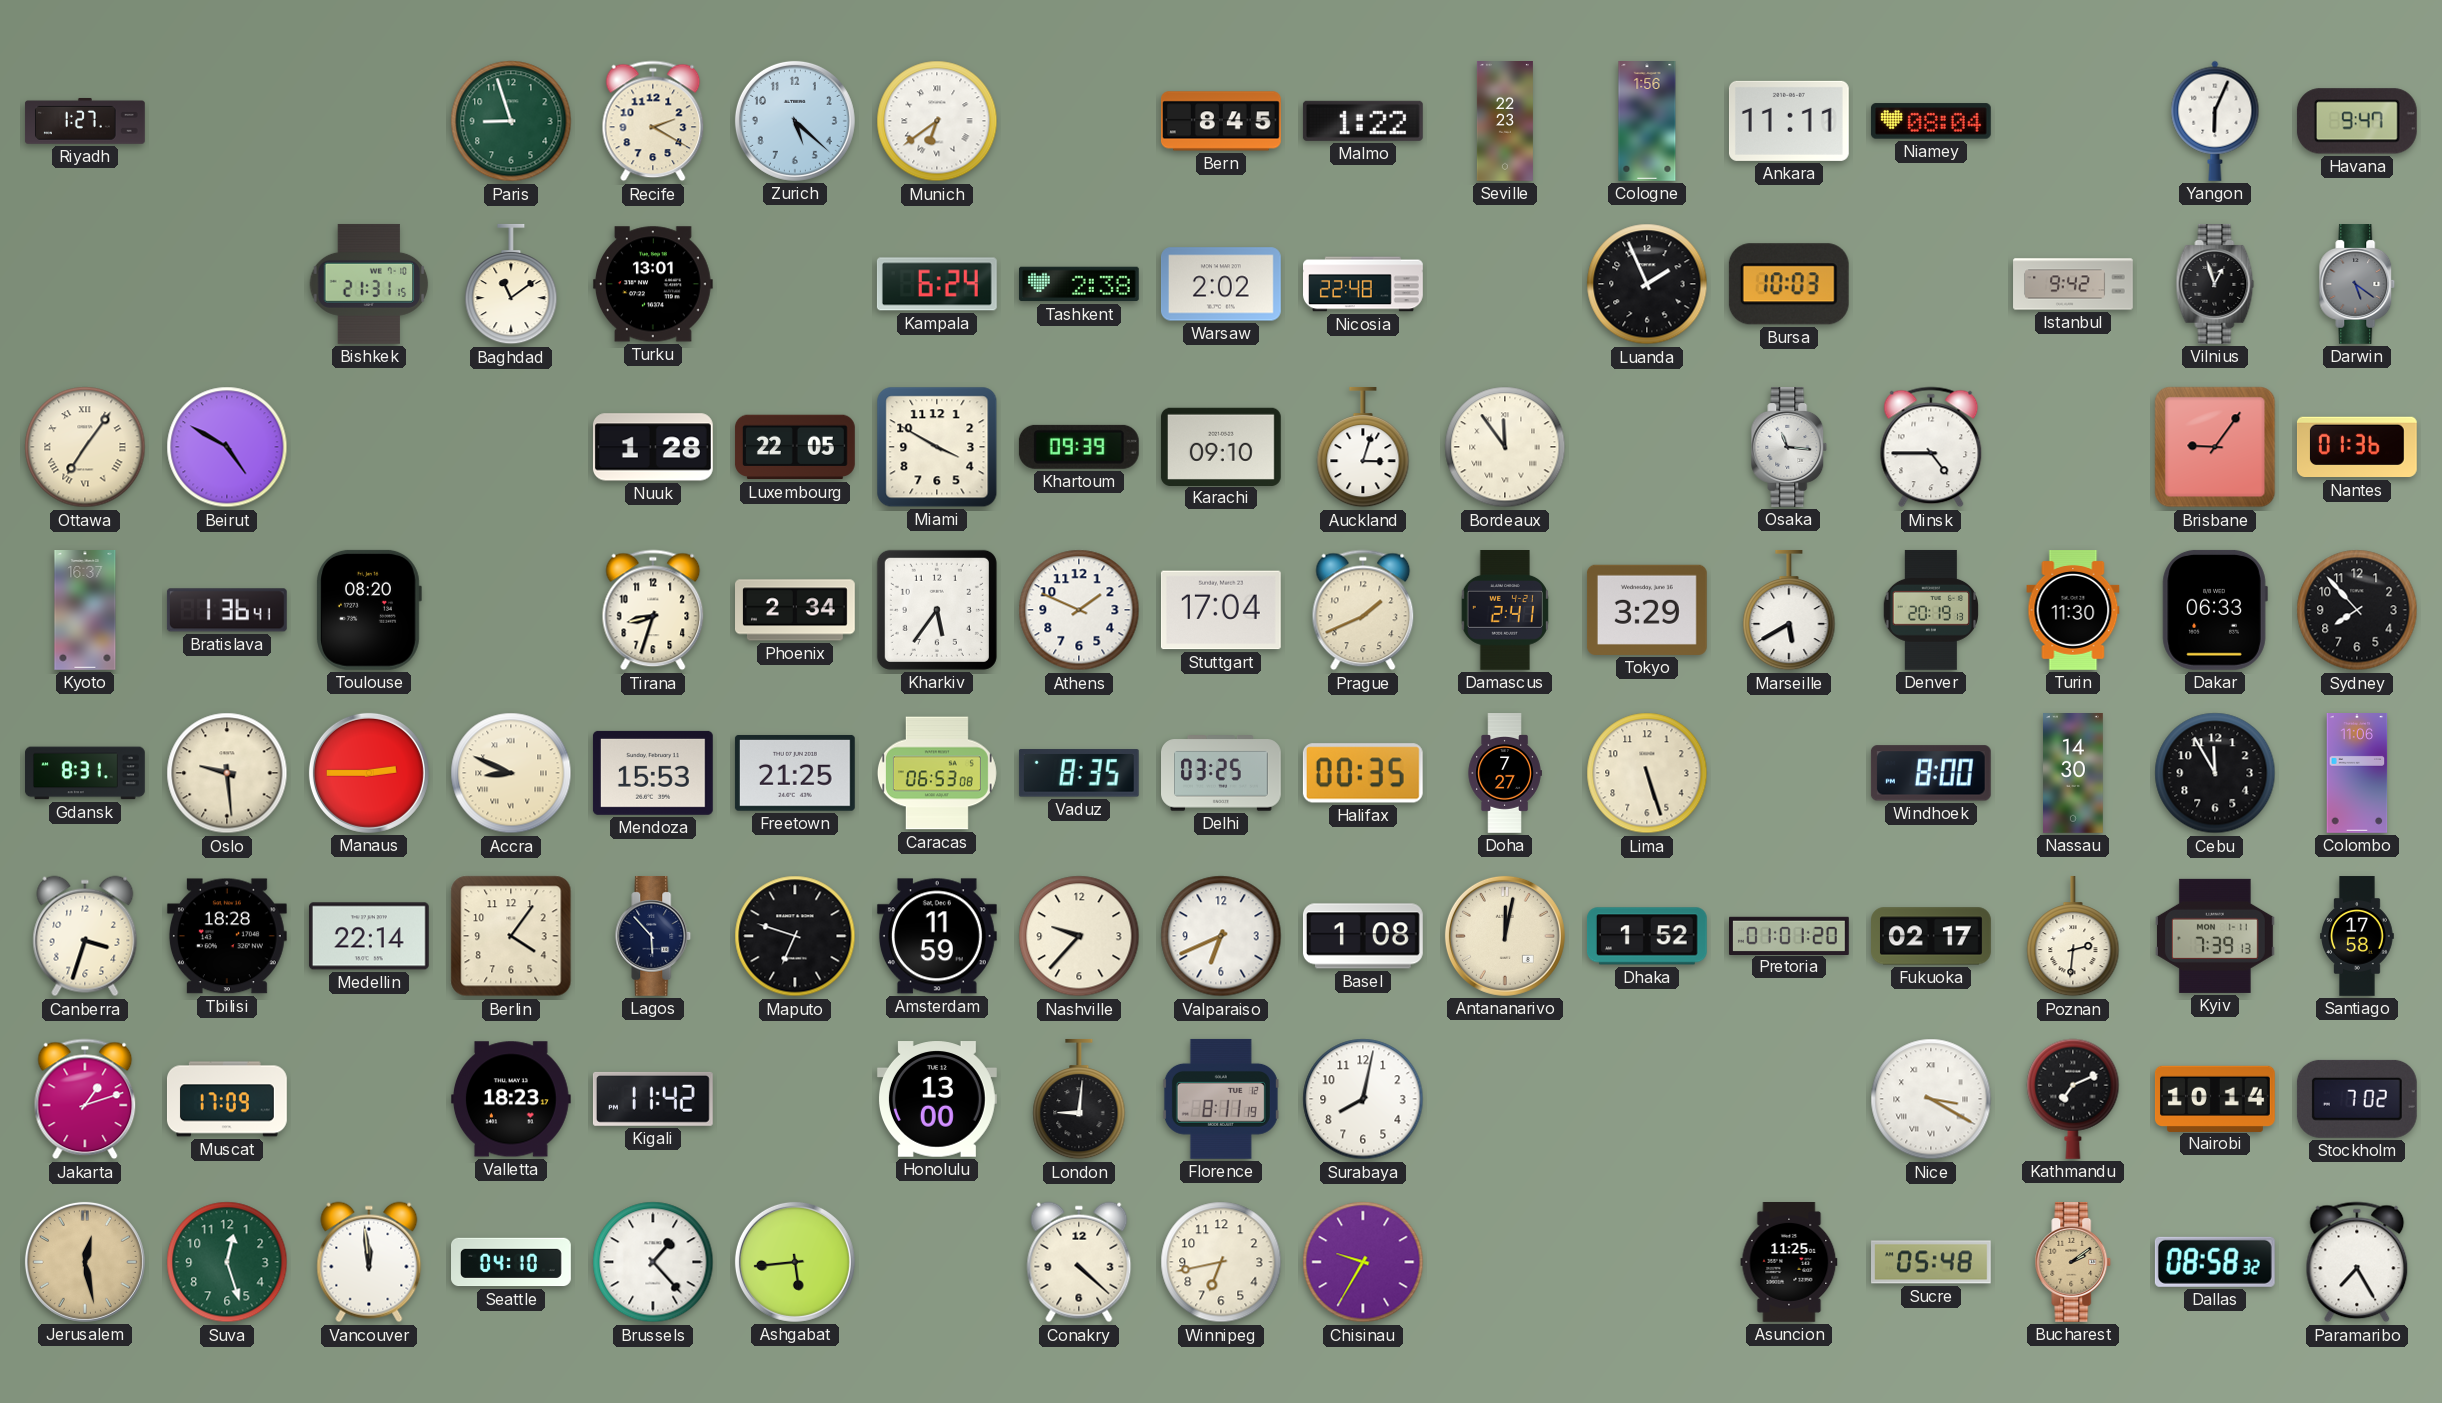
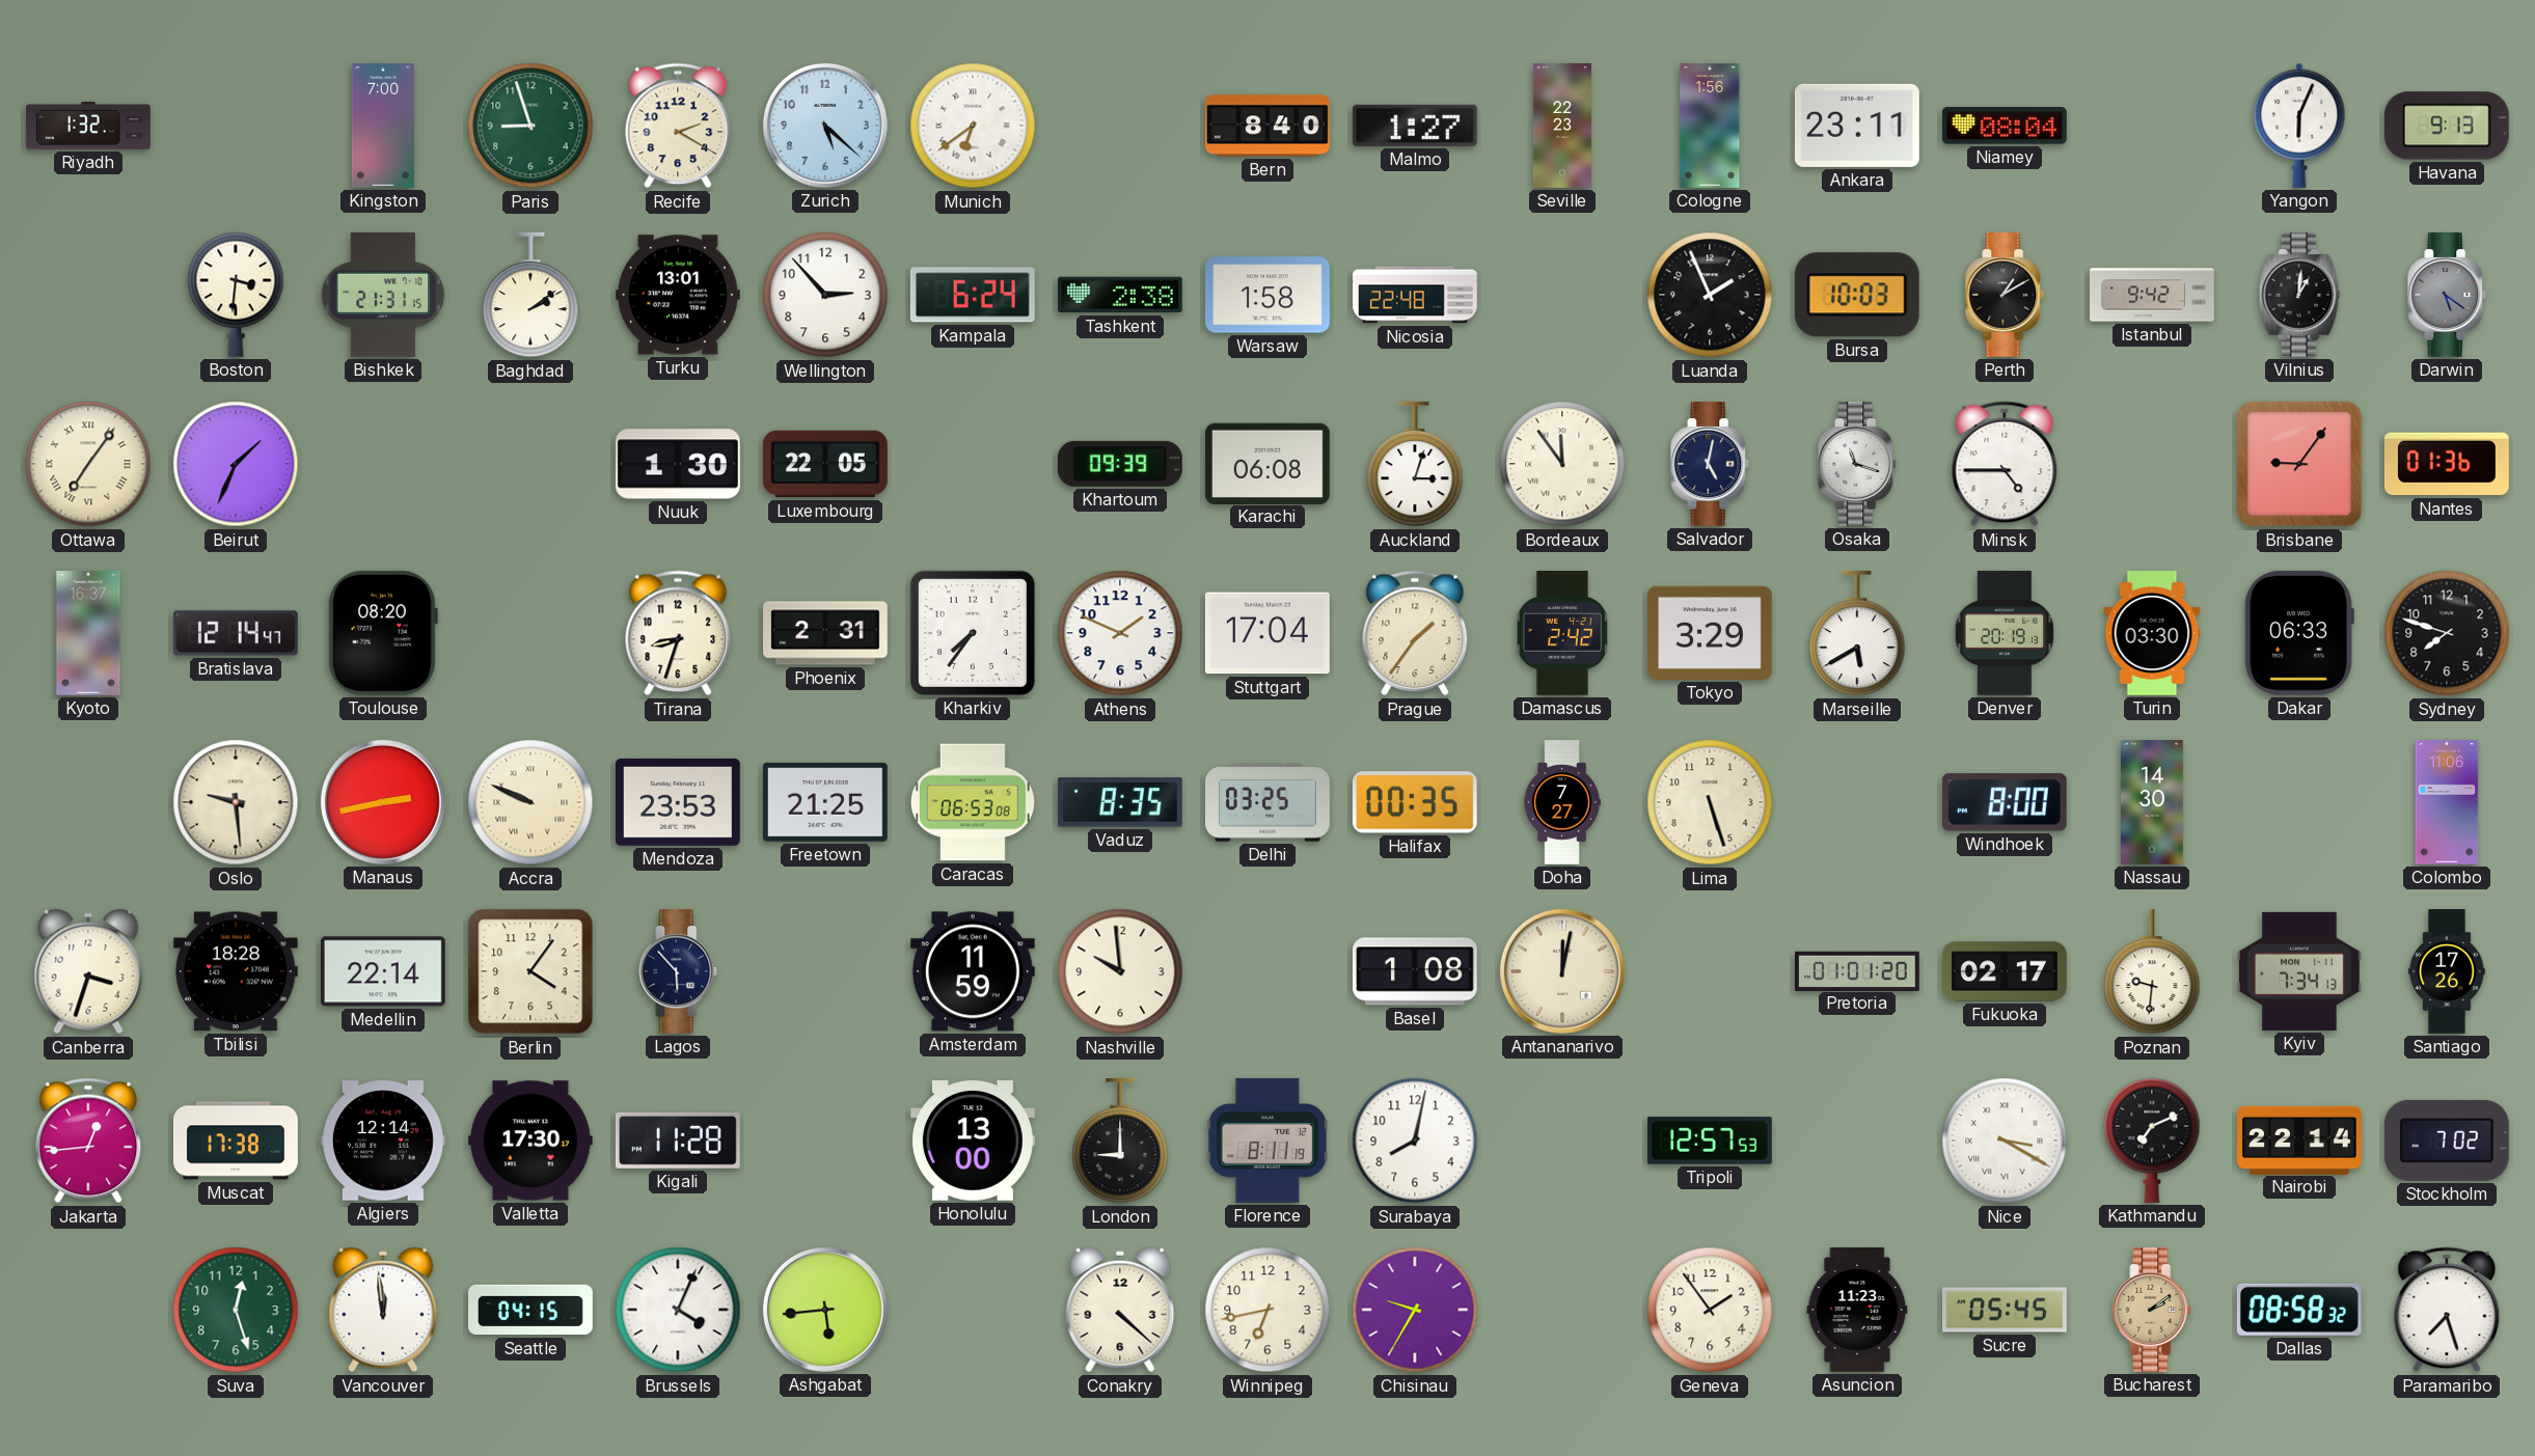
Riyadh: 1:27 -> 1:32
Kingston: none -> 7:00
Bern: 8:45 -> 8:40
Malmo: 1:22 -> 1:27
Ankara: 11:11 -> 23:11
Havana: 9:47 -> 9:13
Boston: none -> 3:31
Baghdad: 11:09 -> 2:09
Wellington: none -> 2:53
Warsaw: 2:02 -> 1:58
Perth: none -> 1:10
Vilnius: 12:57 -> 1:01
Beirut: 4:50 -> 1:34
Nuuk: 1:28 -> 1:30
Miami: 3:50 -> none
Karachi: 09:10 -> 06:08
Salvador: none -> 5:02
Osaka: 11:16 -> 11:18
Bratislava: 1:36 -> 12:14
Phoenix: 2:34 -> 2:31
Kharkiv: 5:36 -> 7:36
Prague: 1:41 -> 1:36
Damascus: 2:41 -> 2:42
Turin: 11:30 -> 03:30
Sydney: 7:53 -> 7:48
Gdansk: 8:31 -> none
Manaus: 2:45 -> 2:43
Accra: 8:49 -> 9:49
Mendoza: 15:53 -> 23:53
Cebu: 11:55 -> none
Maputo: 6:48 -> none
Nashville: 9:37 -> 9:59
Valparaiso: 6:41 -> none
Dhaka: 1:52 -> none
Poznan: 2:31 -> 9:31
Kyiv: 7:39 -> 7:34
Santiago: 17:58 -> 17:26
Jakarta: 1:12 -> 12:44
Muscat: 17:09 -> 17:38
Algiers: none -> 12:14
Valletta: 18:23 -> 17:30
Kigali: 11:42 -> 11:28
London: 9:01 -> 9:00
Tripoli: none -> 12:57
Nairobi: 10:14 -> 22:14
Jerusalem: 12:28 -> none
Seattle: 04:10 -> 04:15
Brussels: 1:23 -> 4:04
Geneva: none -> 1:54
Asuncion: 11:25 -> 11:23
Sucre: 05:48 -> 05:45
Paramaribo: 7:25 -> 7:27
